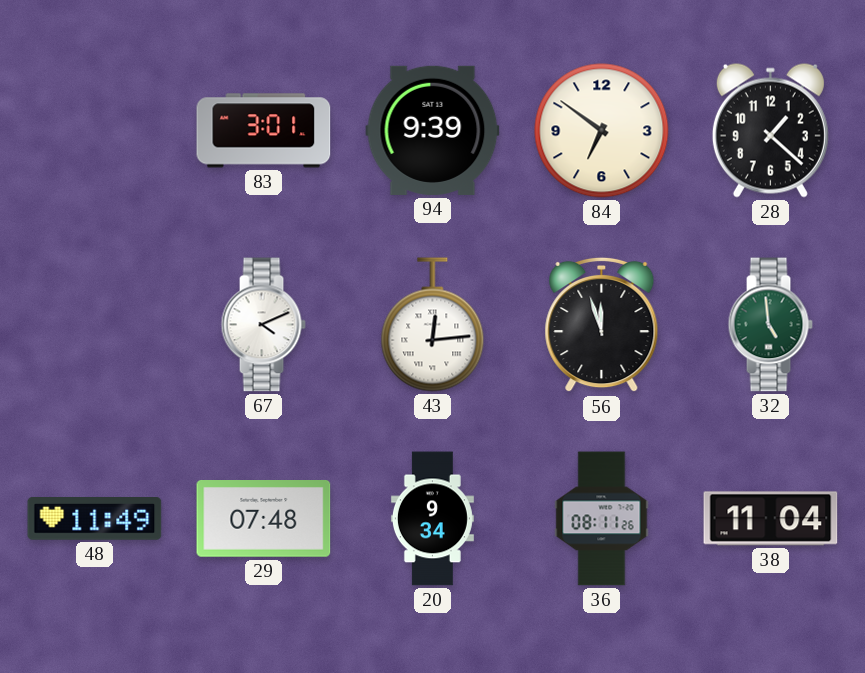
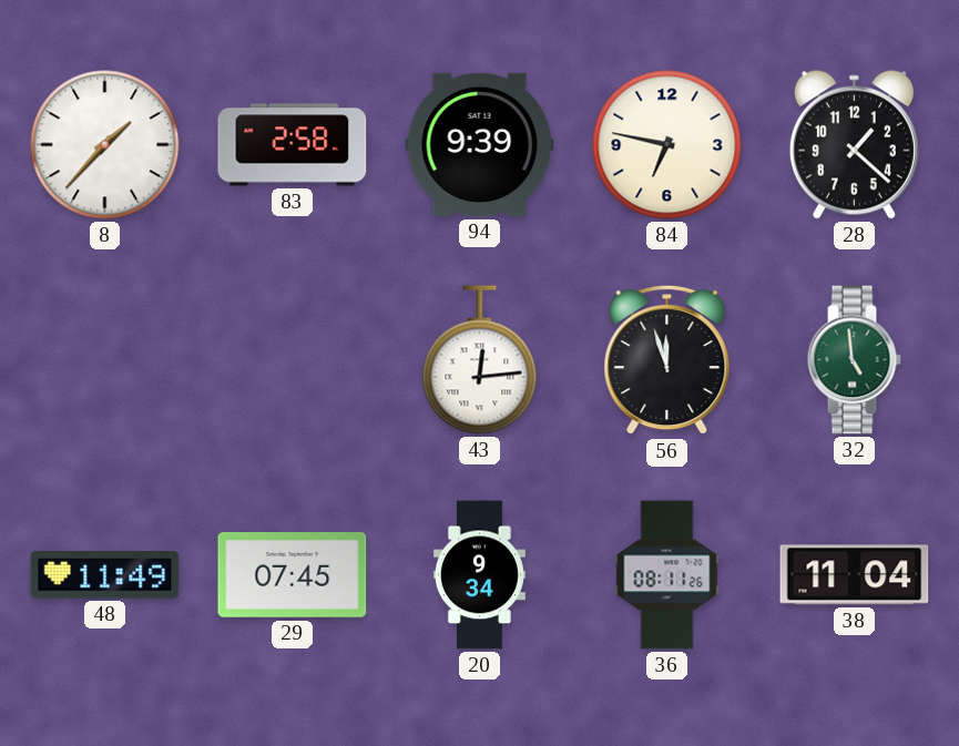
8: none -> 1:37
83: 3:01 -> 2:58
84: 6:51 -> 6:47
67: 4:11 -> none
29: 07:48 -> 07:45
